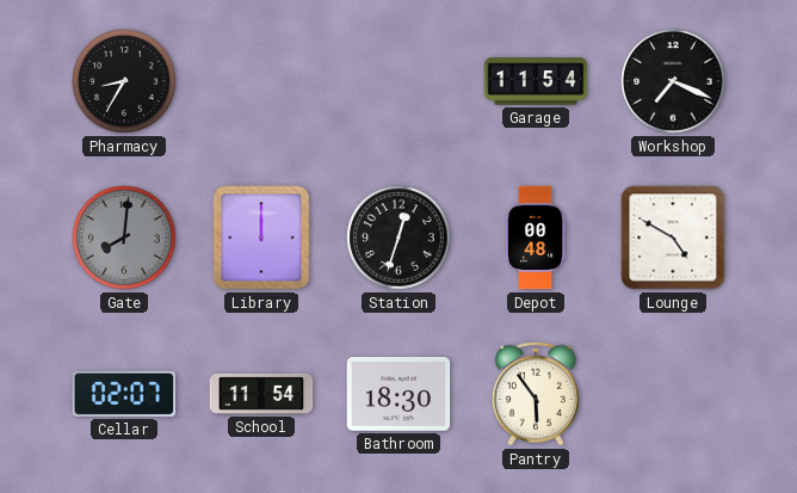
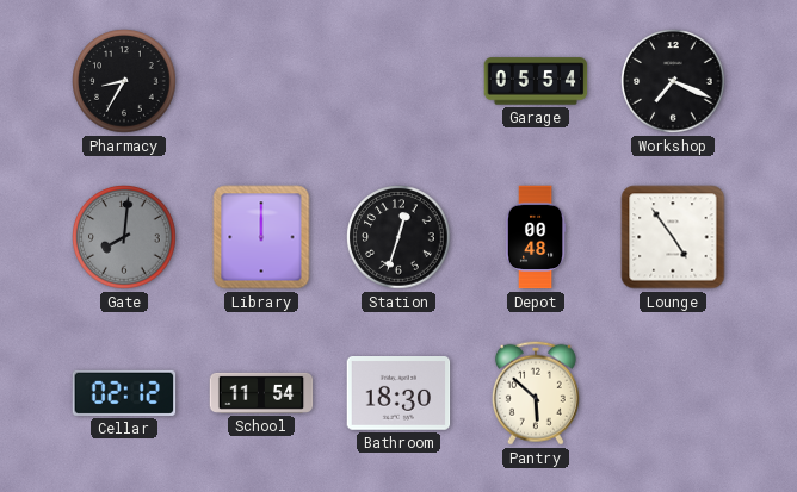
Garage: 11:54 -> 05:54
Lounge: 4:50 -> 4:54
Cellar: 02:07 -> 02:12
Pantry: 5:54 -> 5:52
